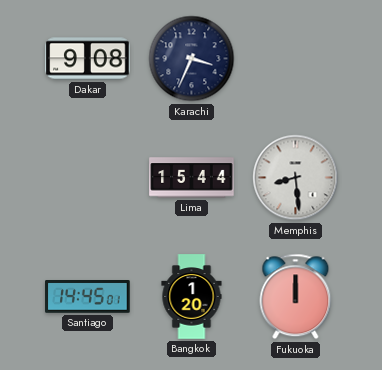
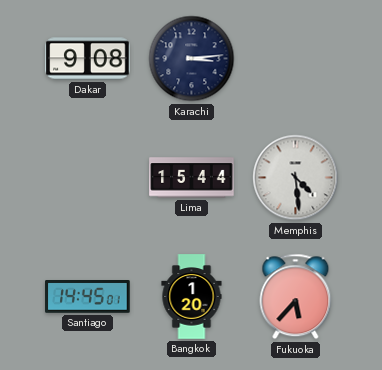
Karachi: 3:34 -> 3:14
Memphis: 8:29 -> 4:29
Fukuoka: 12:00 -> 5:37
